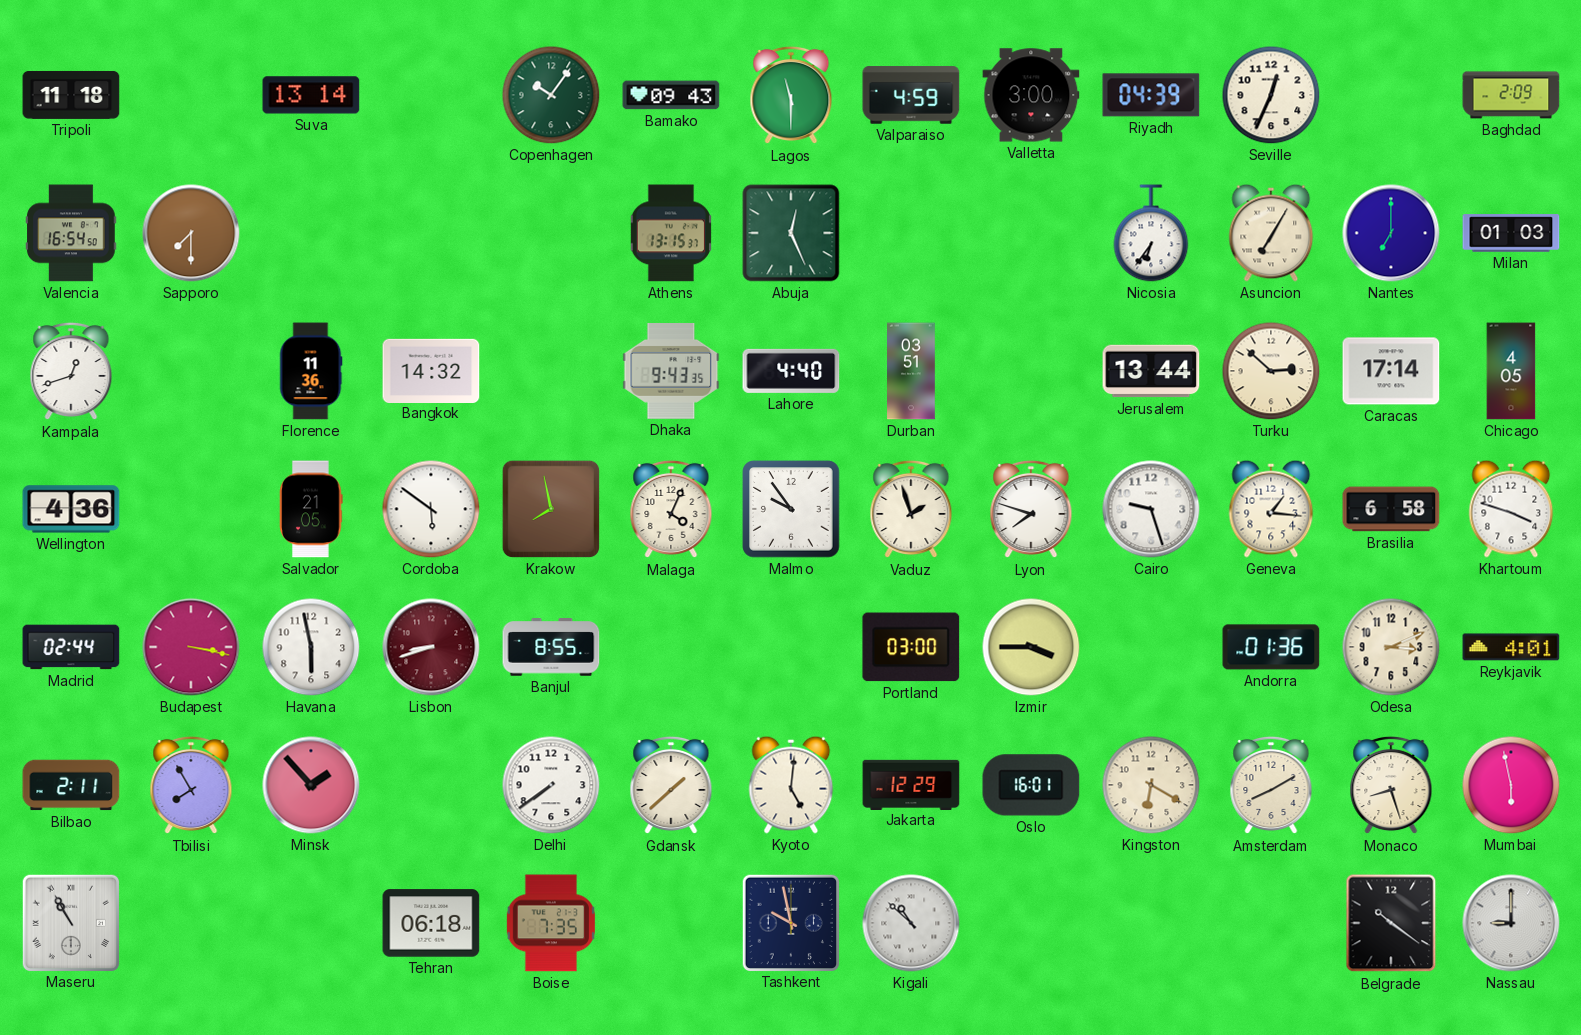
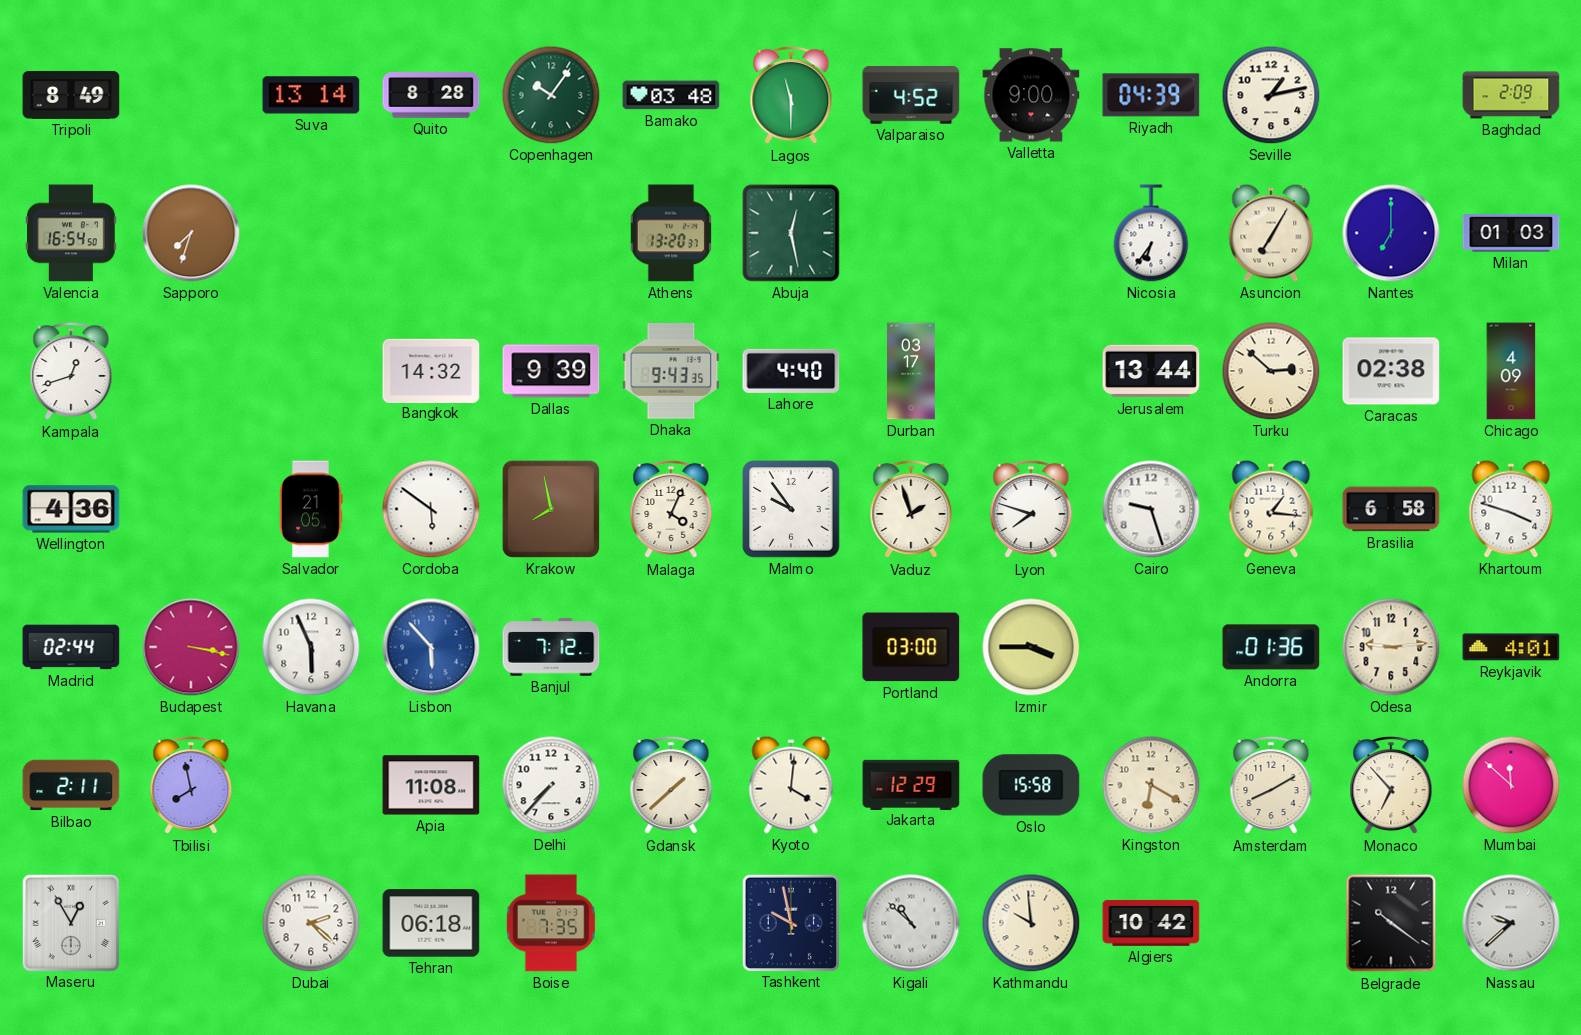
Tripoli: 11:18 -> 8:49
Quito: none -> 8:28
Bamako: 09:43 -> 03:48
Valparaiso: 4:59 -> 4:52
Valletta: 3:00 -> 9:00
Seville: 12:34 -> 1:13
Sapporo: 7:30 -> 7:33
Athens: 13:15 -> 13:20
Abuja: 12:26 -> 12:28
Florence: 11:36 -> none
Dallas: none -> 9:39
Durban: 03:51 -> 03:17
Caracas: 17:14 -> 02:38
Chicago: 4:05 -> 4:09
Havana: 5:58 -> 5:56
Lisbon: 8:42 -> 5:53
Lisbon dial: burgundy -> blue
Banjul: 8:55 -> 7:12
Odesa: 3:11 -> 9:14
Tbilisi: 7:55 -> 7:58
Minsk: 1:53 -> none
Apia: none -> 11:08
Delhi: 7:39 -> 7:37
Kyoto: 5:01 -> 4:01
Oslo: 16:01 -> 15:58
Monaco: 8:27 -> 6:53
Mumbai: 5:58 -> 11:52
Maseru: 10:55 -> 12:55
Dubai: none -> 2:22
Kathmandu: none -> 9:59
Algiers: none -> 10:42
Nassau: 9:00 -> 9:38
